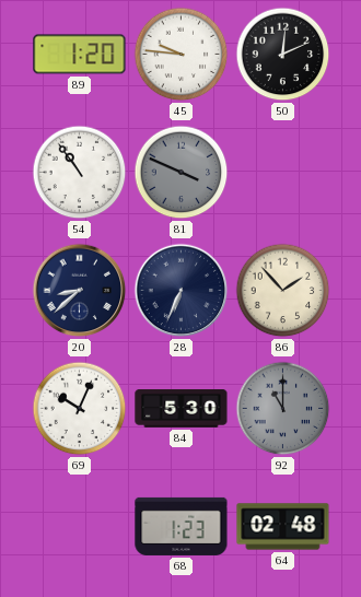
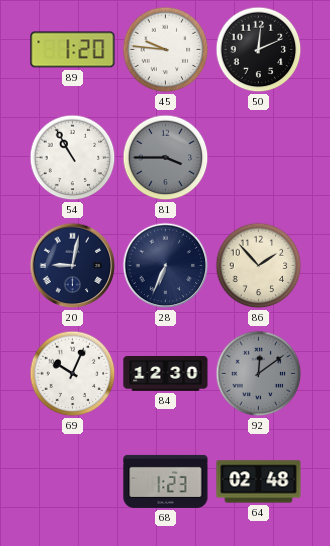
54: 10:54 -> 10:55
81: 3:49 -> 3:45
20: 8:38 -> 9:02
84: 5:30 -> 12:30
92: 11:00 -> 12:09
